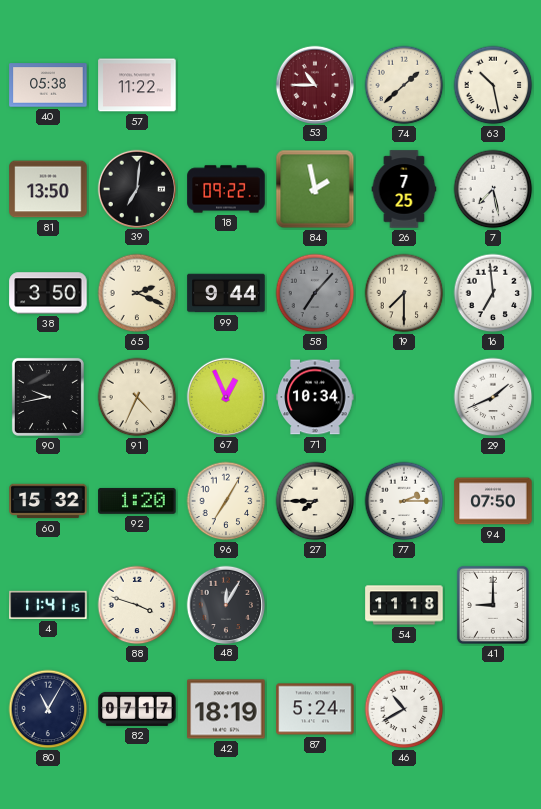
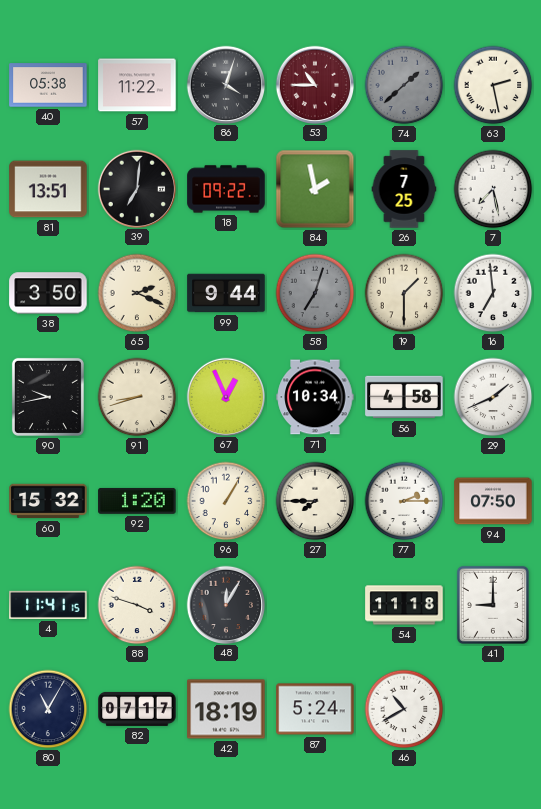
86: none -> 4:03
74 dial: cream -> grey
63: 10:28 -> 2:28
81: 13:50 -> 13:51
58: 7:07 -> 7:03
19: 7:30 -> 1:30
91: 4:34 -> 8:42
56: none -> 4:58
96: 7:05 -> 1:05
